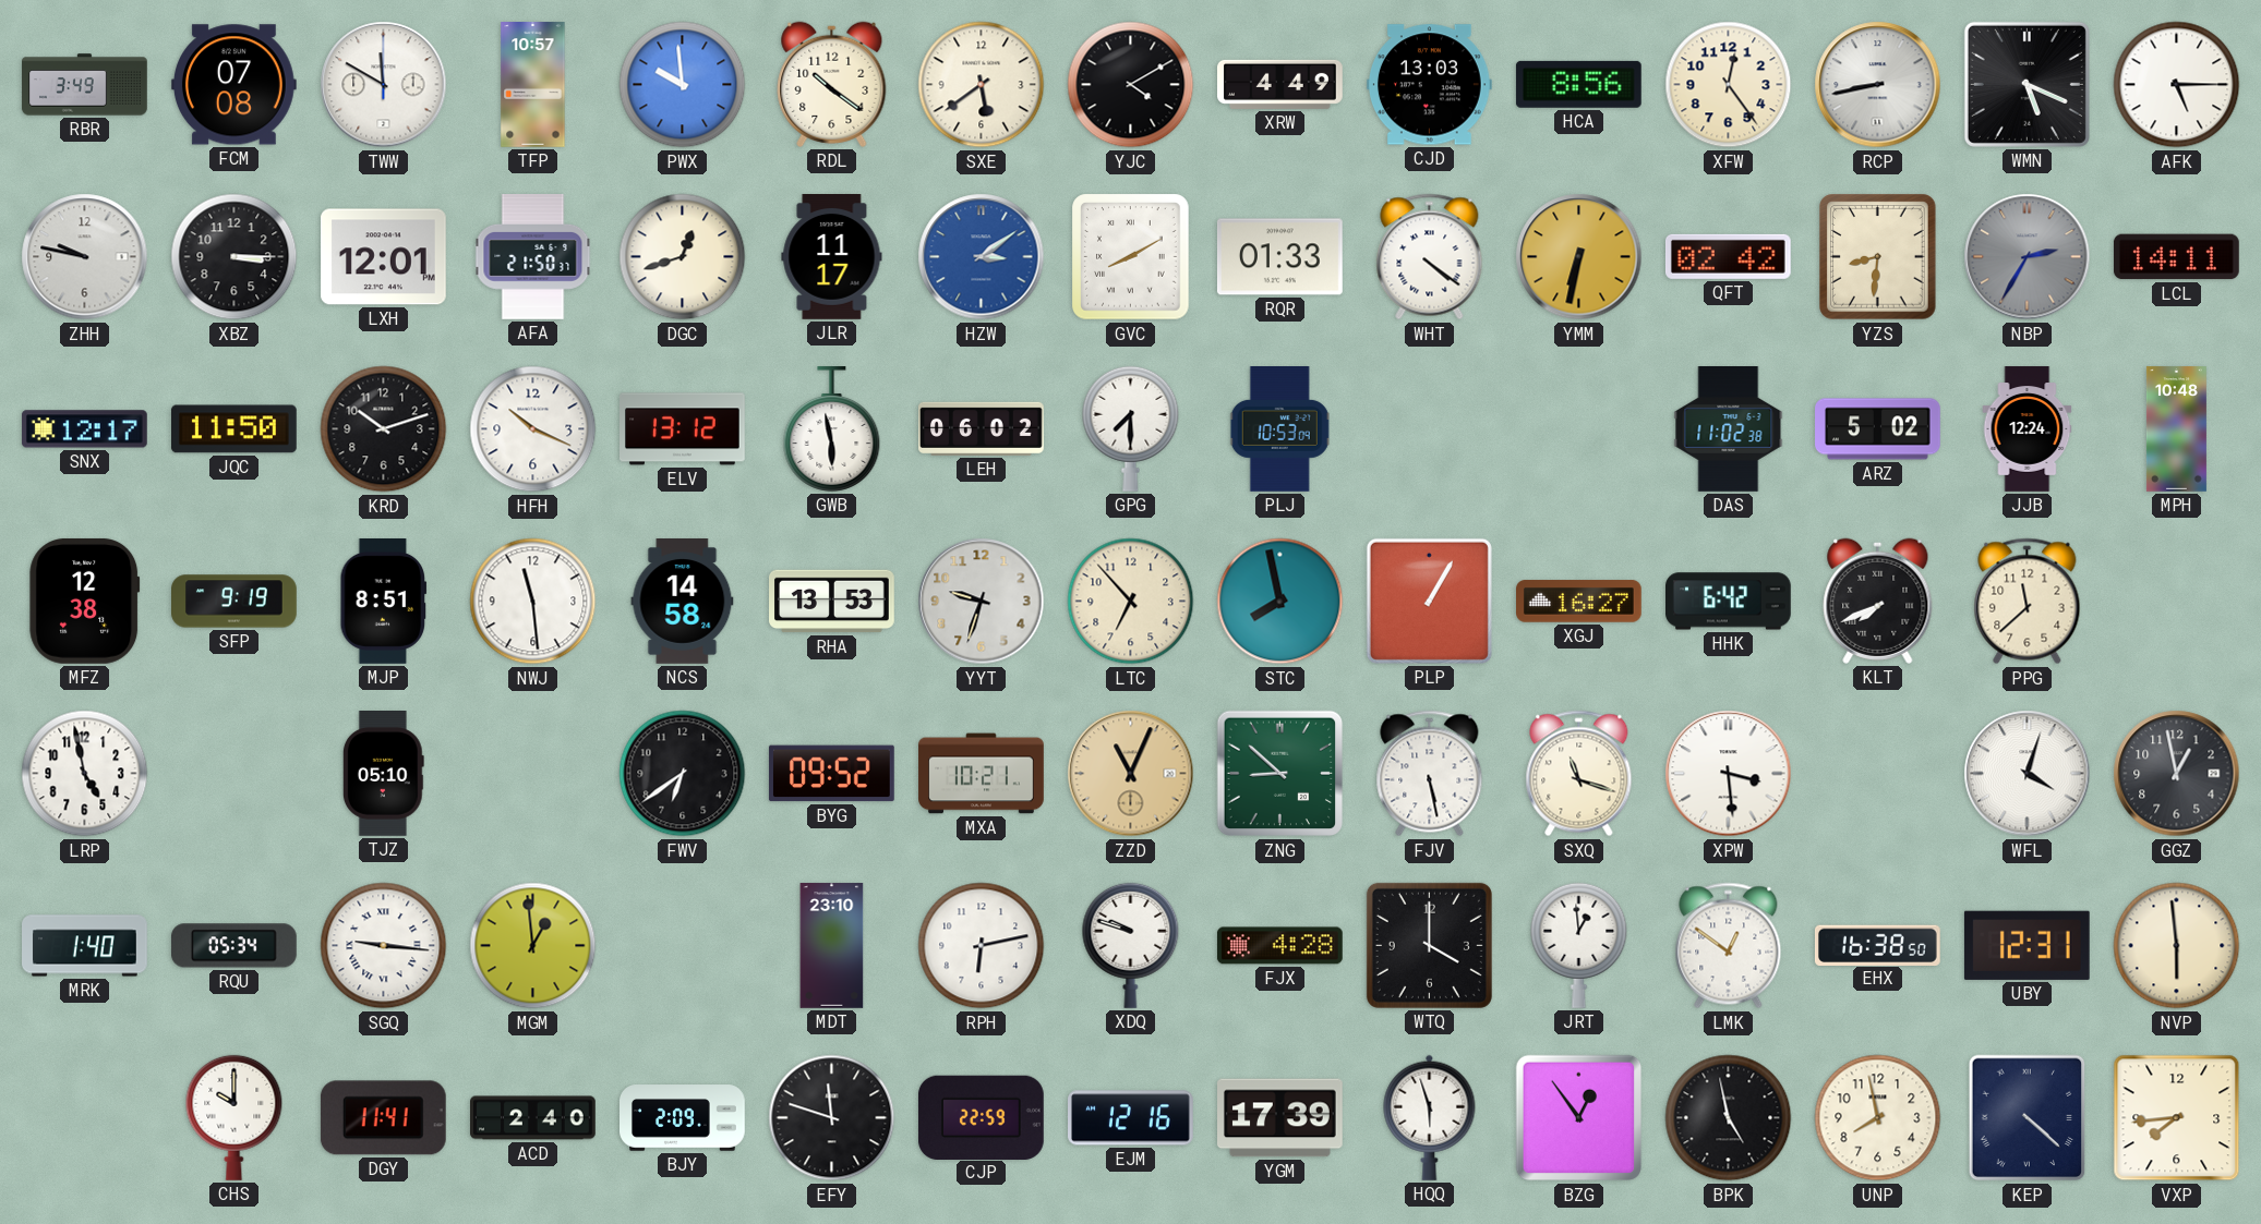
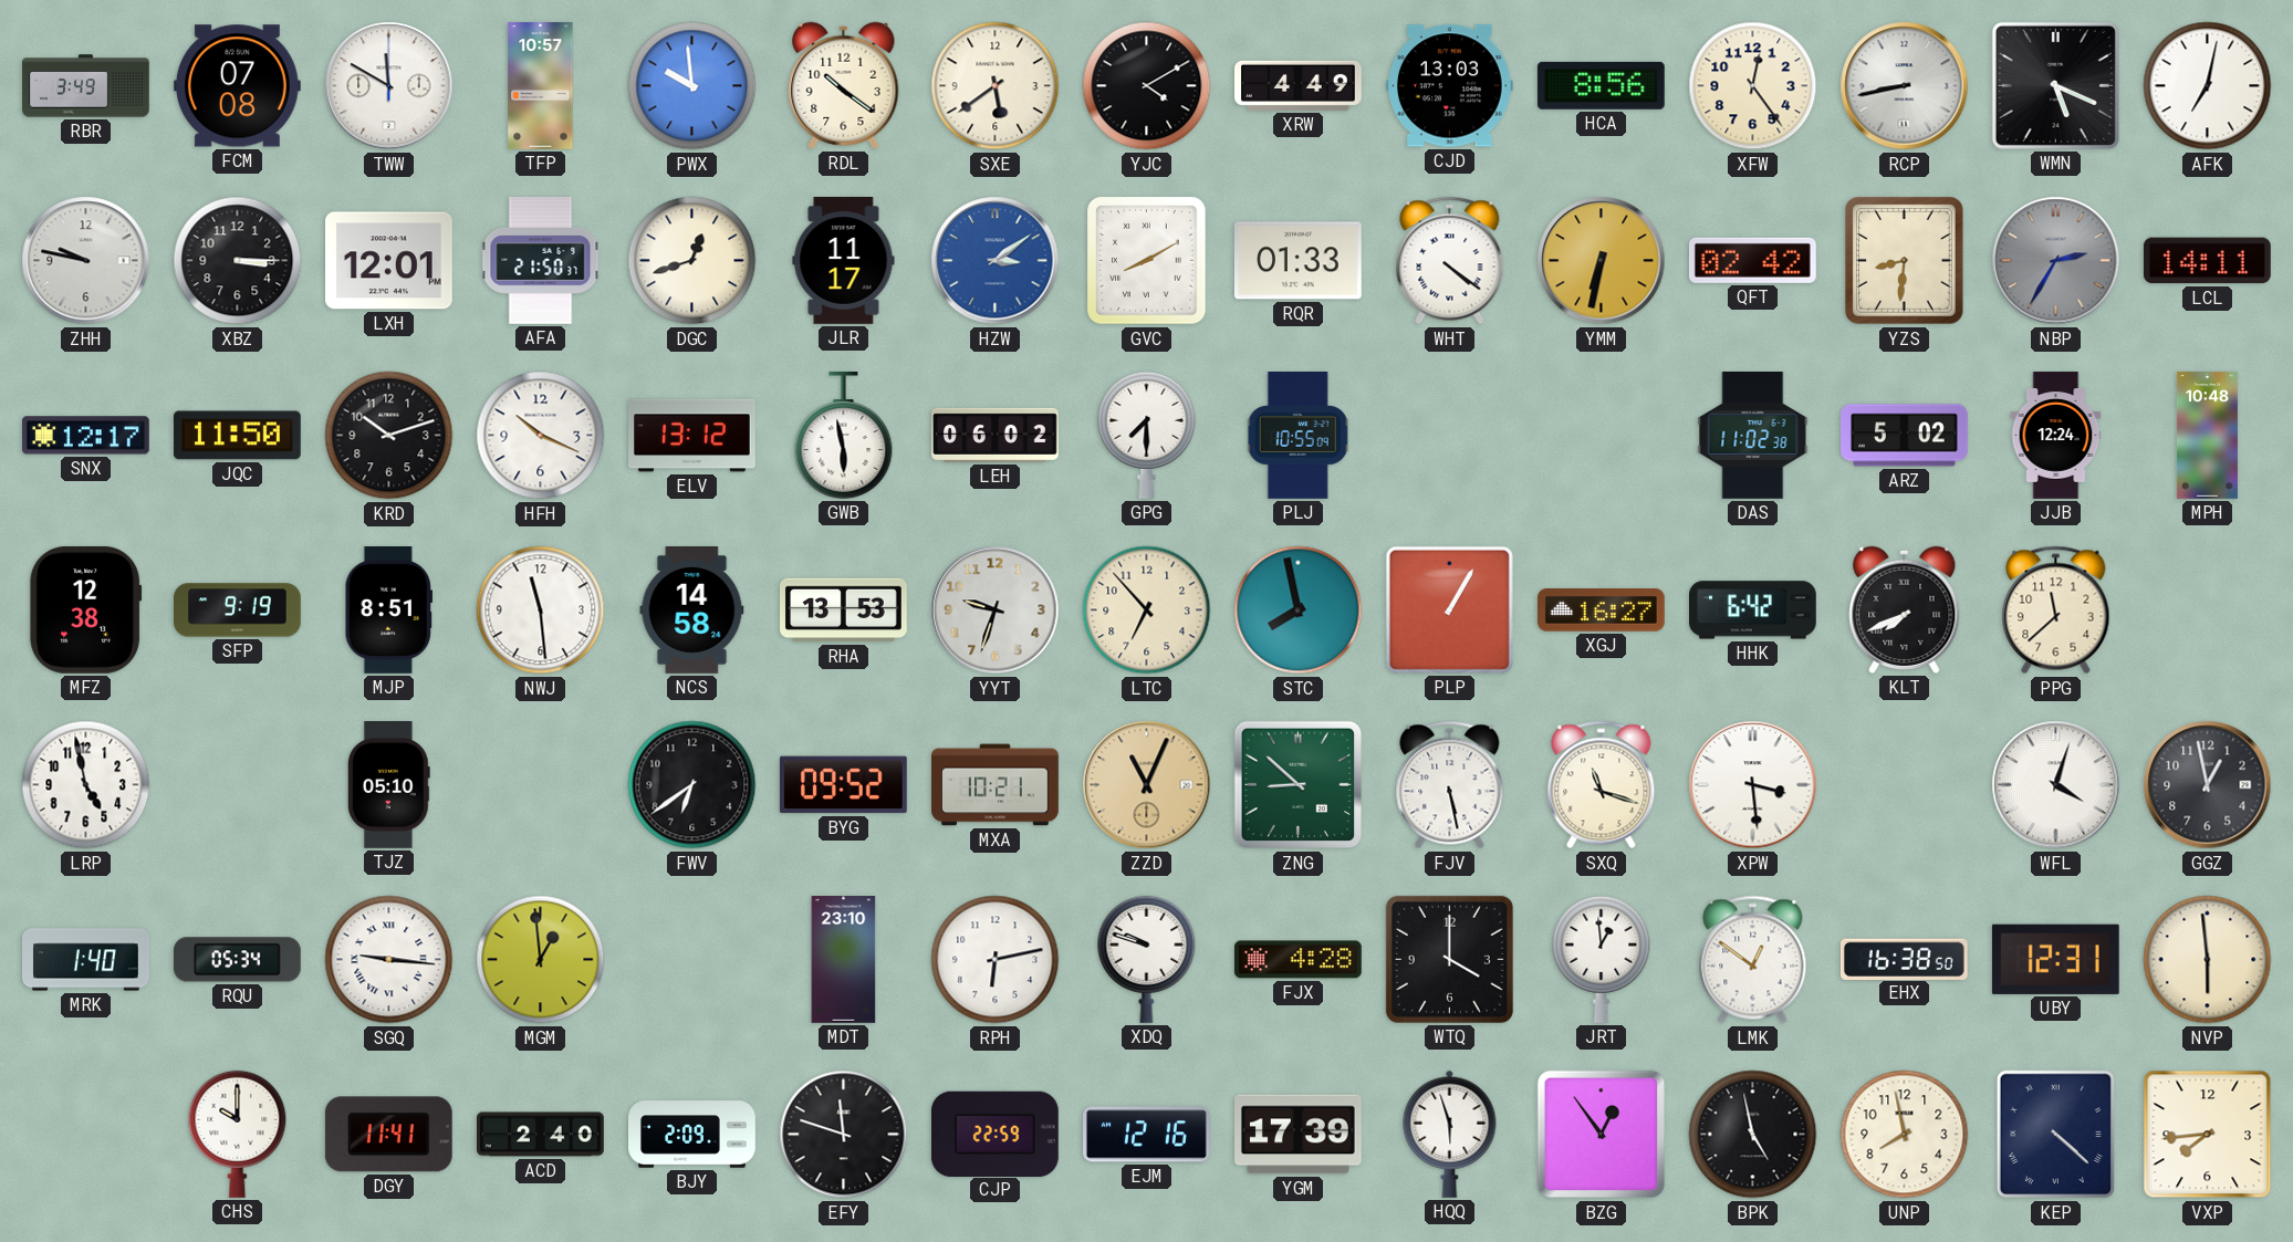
AFK: 5:15 -> 7:02
PLJ: 10:53 -> 10:55
